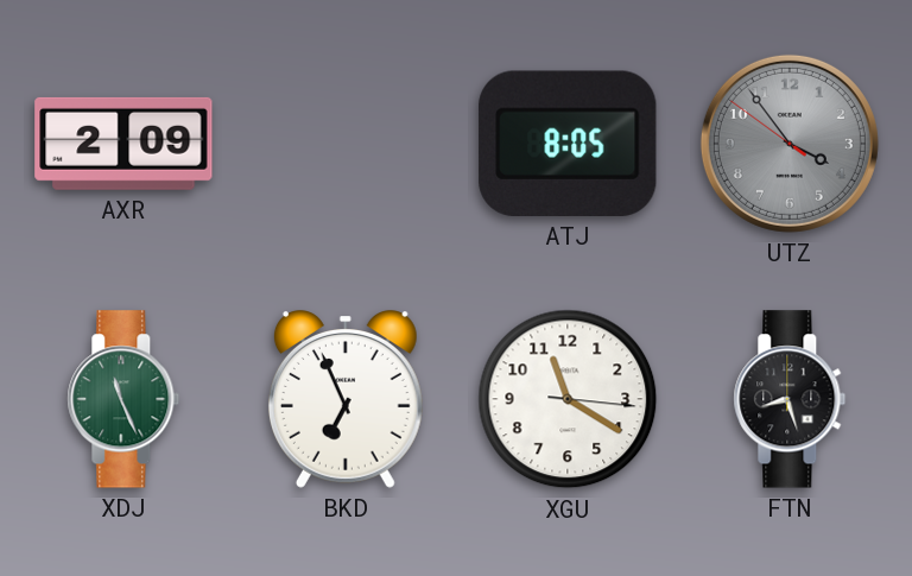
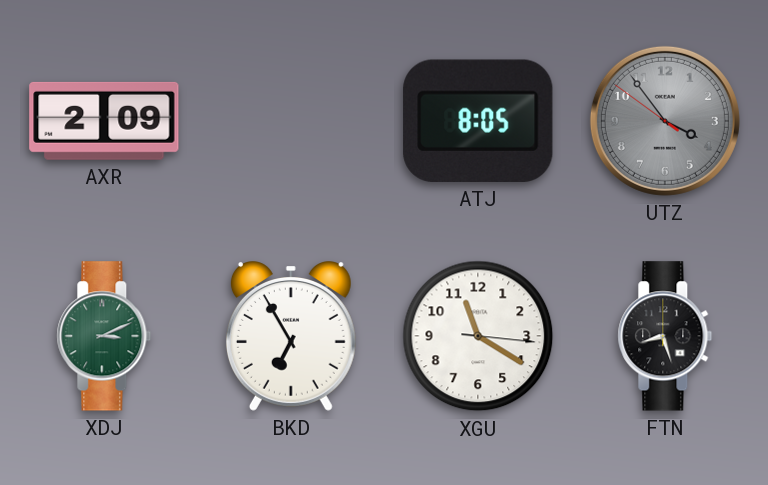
XDJ: 11:26 -> 3:11
BKD: 6:56 -> 6:55
